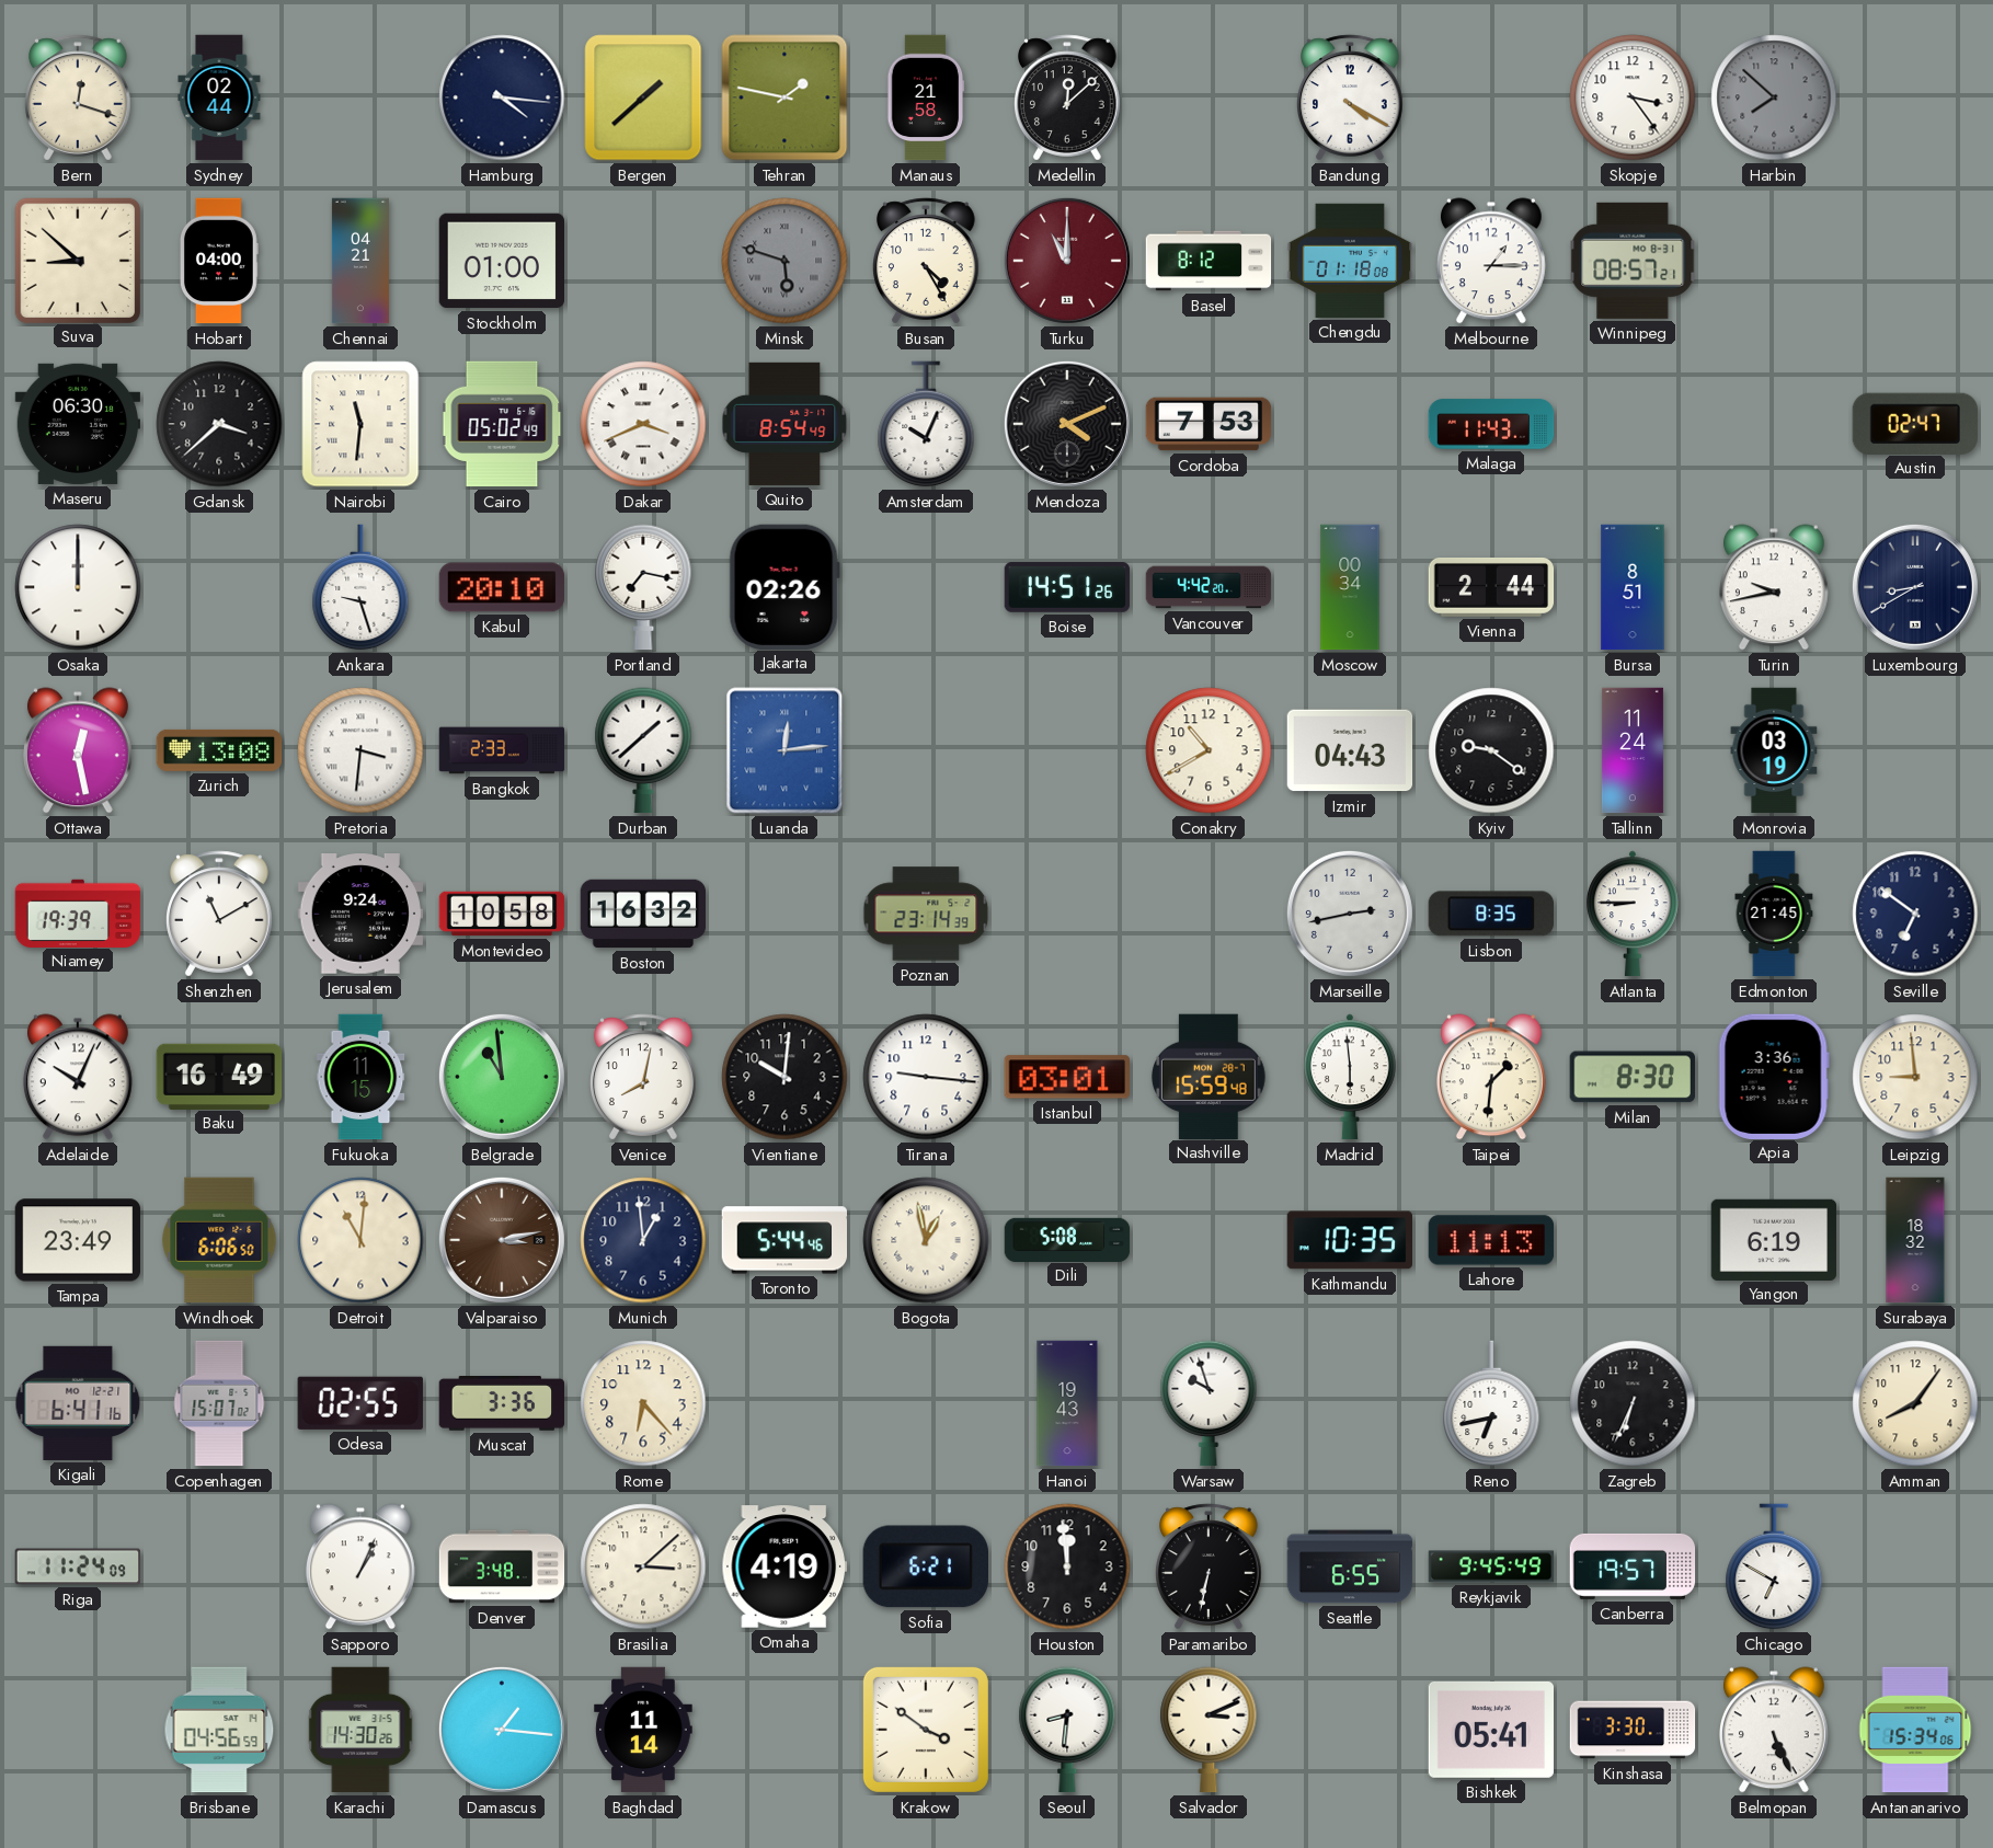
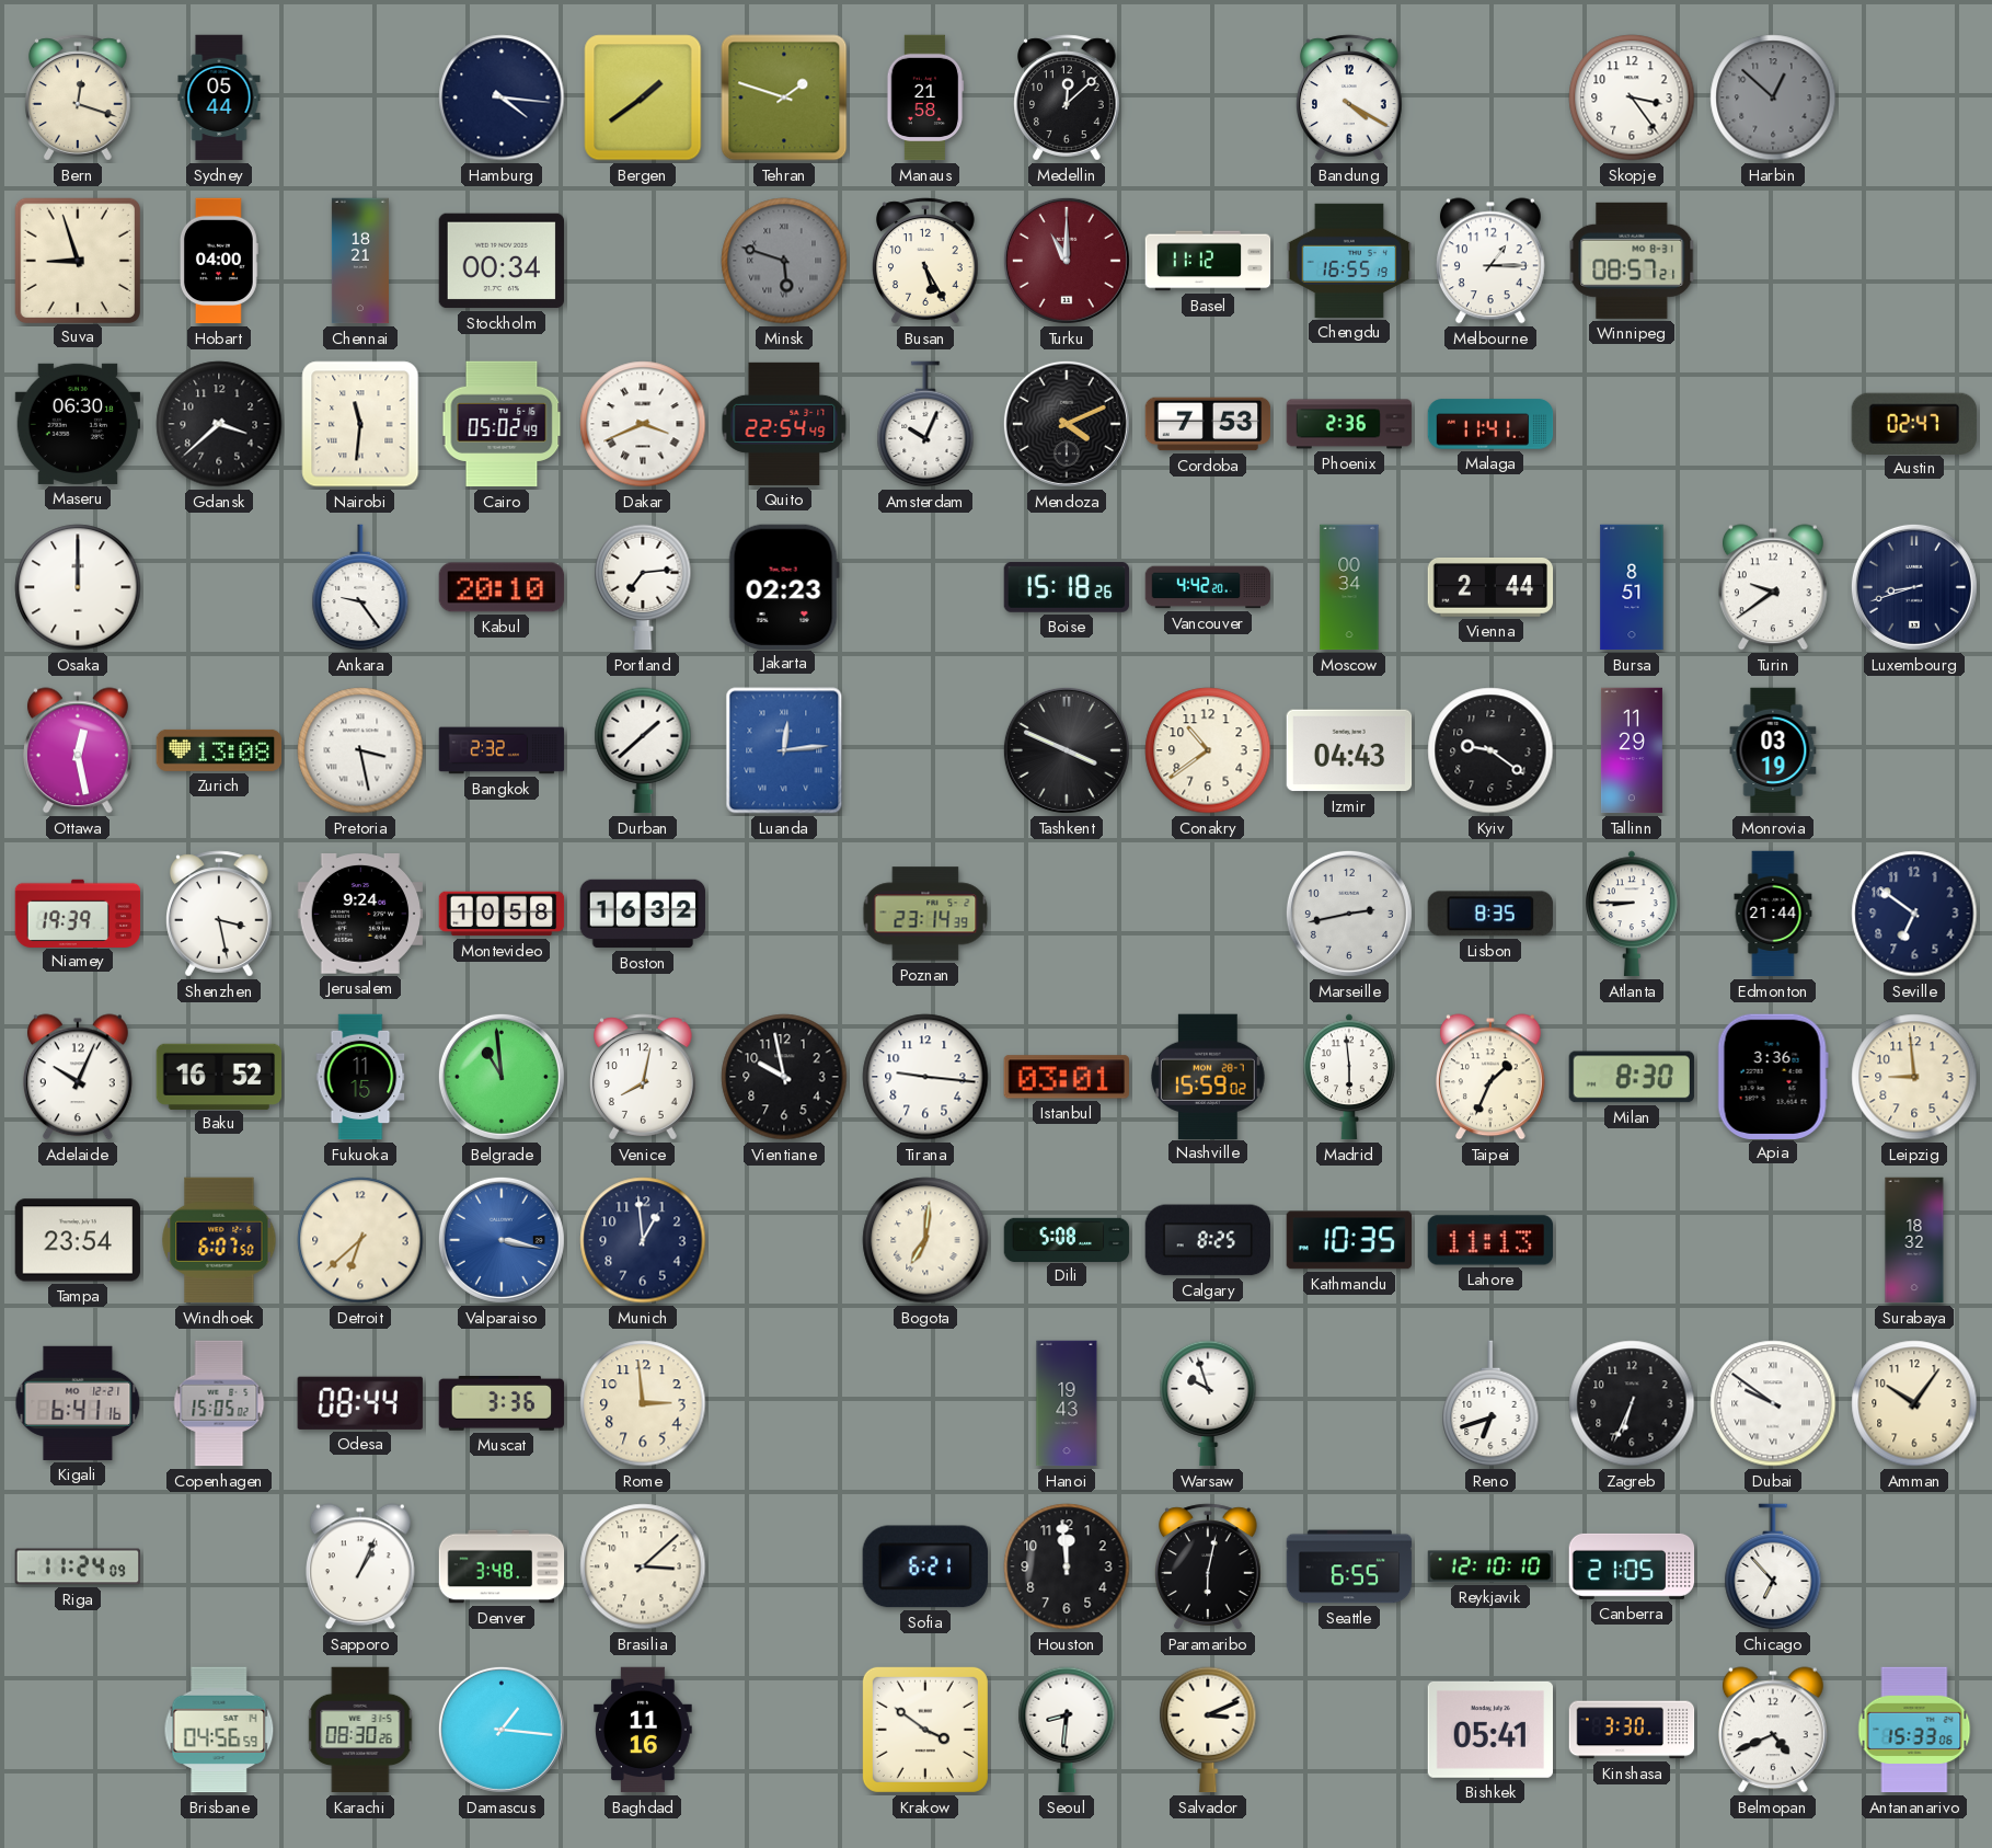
Sydney: 02:44 -> 05:44
Bergen: 1:38 -> 1:39
Tehran: 1:47 -> 1:48
Harbin: 7:52 -> 12:52
Suva: 8:52 -> 8:57
Chennai: 04:21 -> 18:21
Stockholm: 01:00 -> 00:34
Busan: 4:25 -> 5:25
Basel: 8:12 -> 11:12
Chengdu: 01:18 -> 16:55
Quito: 8:54 -> 22:54
Phoenix: none -> 2:36
Malaga: 11:43 -> 11:41
Ankara: 9:27 -> 9:24
Portland: 7:17 -> 7:14
Jakarta: 02:26 -> 02:23
Boise: 14:51 -> 15:18
Turin: 9:43 -> 9:39
Luxembourg: 8:40 -> 8:42
Pretoria: 3:31 -> 3:28
Bangkok: 2:33 -> 2:32
Tashkent: none -> 3:49
Conakry: 10:40 -> 10:39
Tallinn: 11:24 -> 11:29
Shenzhen: 11:10 -> 3:28
Edmonton: 21:45 -> 21:44
Baku: 16:49 -> 16:52
Vientiane: 10:01 -> 9:58
Nashville: 15:59:48 -> 15:59:02
Taipei: 1:31 -> 1:34
Tampa: 23:49 -> 23:54
Windhoek: 6:06 -> 6:07
Detroit: 11:01 -> 6:38
Valparaiso: 3:13 -> 3:17
Valparaiso dial: brown -> blue
Toronto: 5:44 -> none
Bogota: 12:58 -> 7:01
Calgary: none -> 8:25
Yangon: 6:19 -> none
Copenhagen: 15:07 -> 15:05
Odesa: 02:55 -> 08:44
Rome: 6:23 -> 2:59
Reno: 6:43 -> 6:42
Dubai: none -> 9:51
Amman: 8:06 -> 10:06
Omaha: 4:19 -> none
Paramaribo: 6:32 -> 6:02
Reykjavik: 9:45 -> 12:10
Canberra: 19:57 -> 21:05
Chicago: 6:50 -> 6:53
Karachi: 14:30 -> 08:30
Baghdad: 11:14 -> 11:16
Belmopan: 5:26 -> 4:41
Antananarivo: 15:34 -> 15:33
